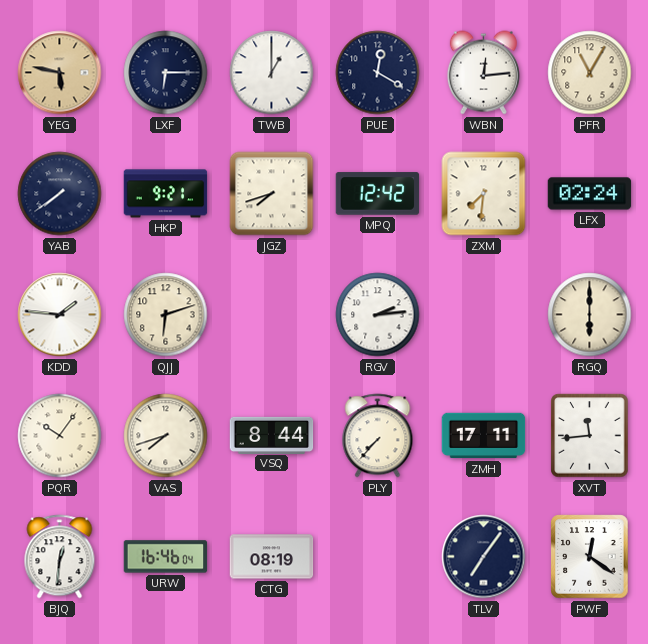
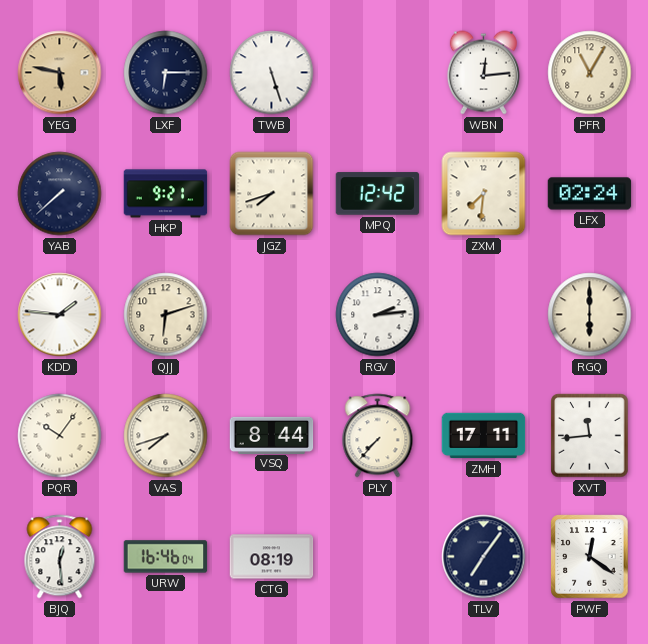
TWB: 1:00 -> 5:27
PUE: 12:20 -> none
YAB: 7:39 -> 7:38
BJQ: 12:31 -> 12:29
